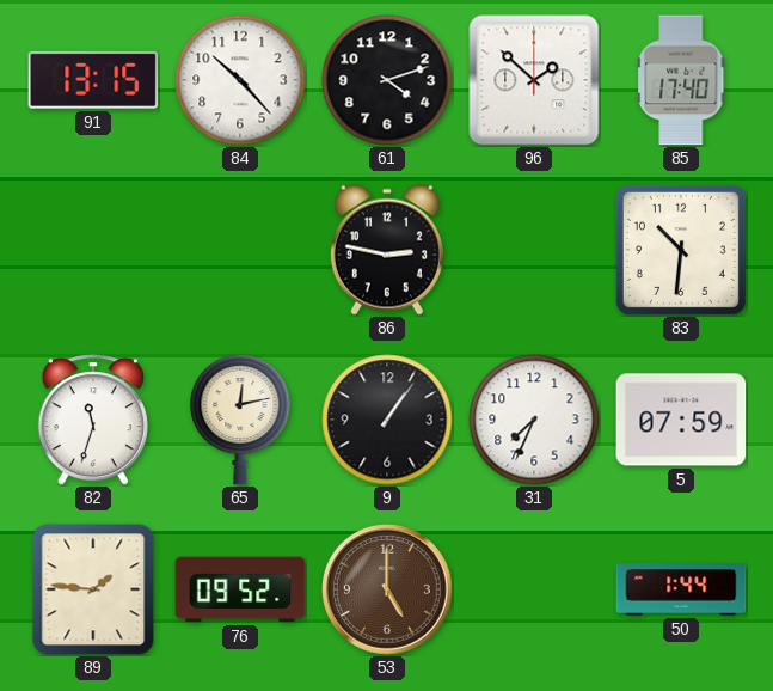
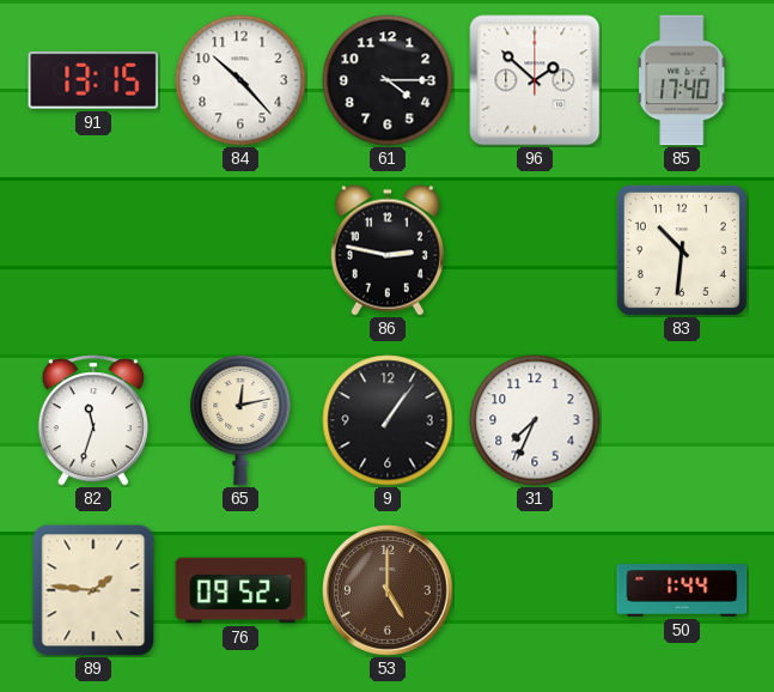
61: 4:12 -> 4:15
5: 07:59 -> none
